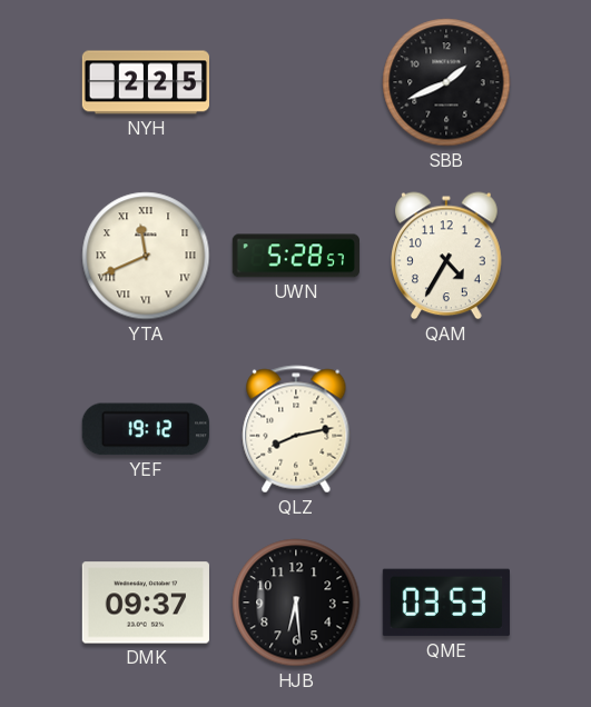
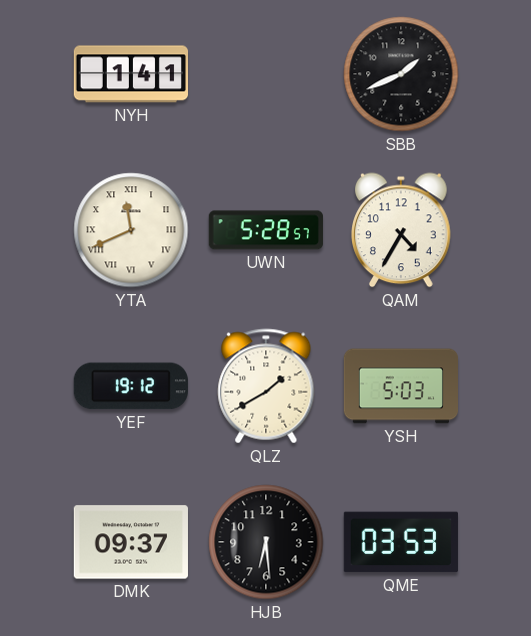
NYH: 2:25 -> 1:41
QLZ: 8:13 -> 1:40
YSH: none -> 5:03
